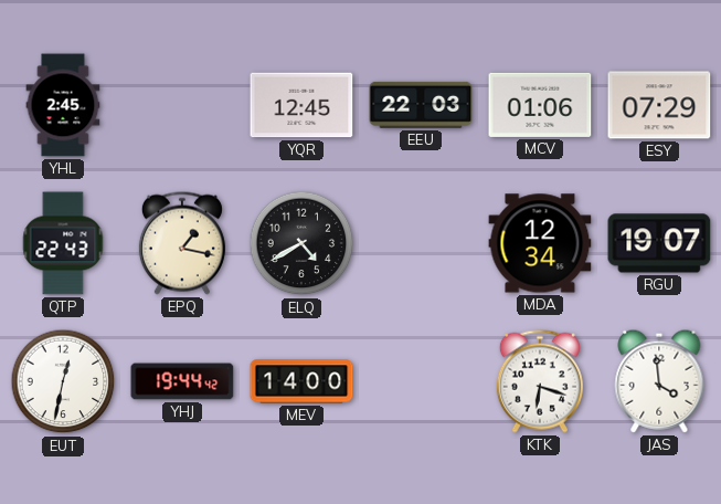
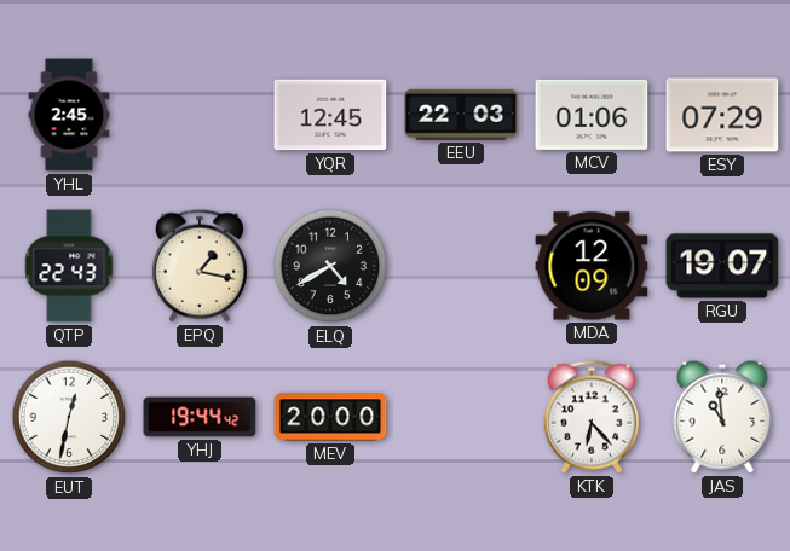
MDA: 12:34 -> 12:09
MEV: 14:00 -> 20:00
KTK: 6:18 -> 6:23
JAS: 3:59 -> 10:59
